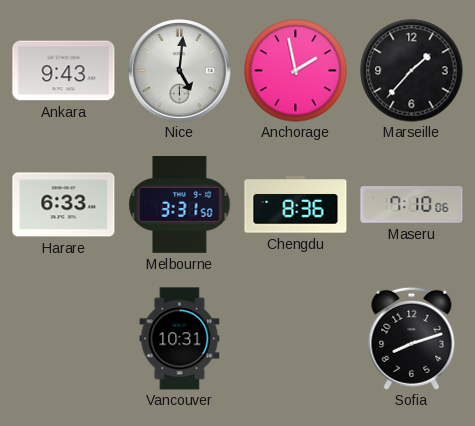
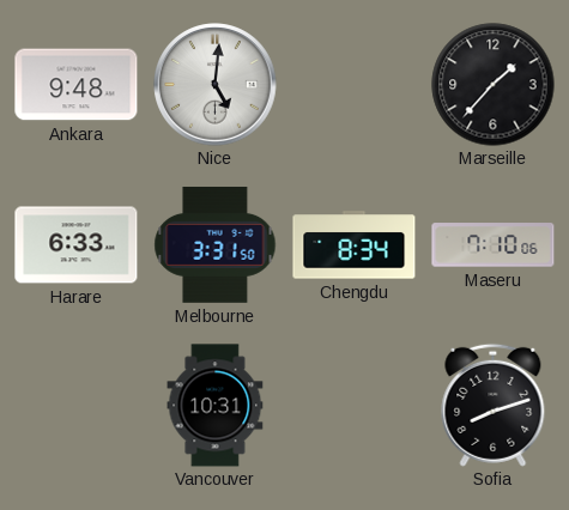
Ankara: 9:43 -> 9:48
Anchorage: 1:58 -> none
Chengdu: 8:36 -> 8:34
